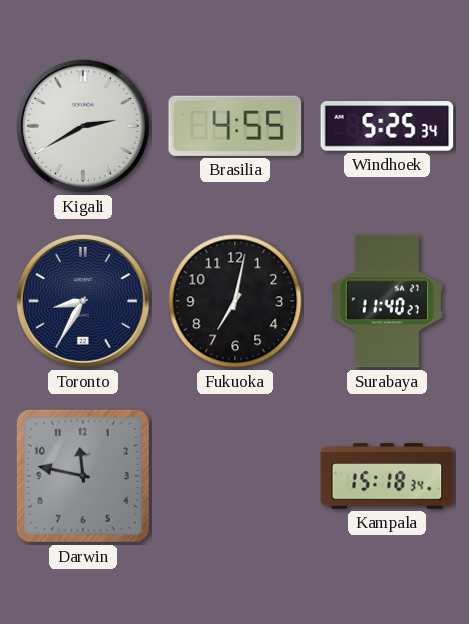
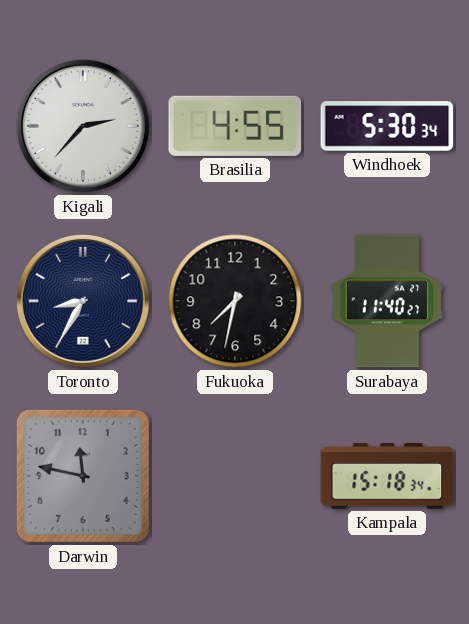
Kigali: 2:40 -> 2:37
Windhoek: 5:25 -> 5:30
Fukuoka: 7:02 -> 7:32
